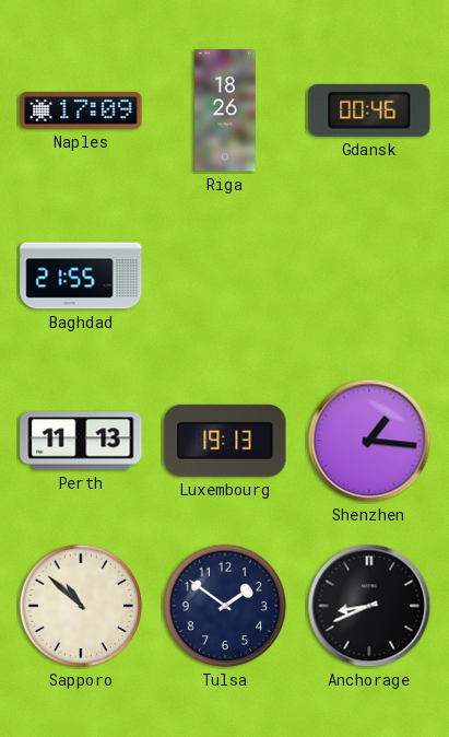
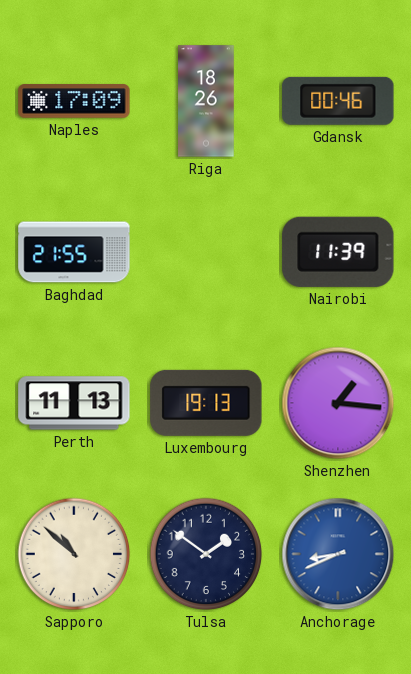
Nairobi: none -> 11:39
Anchorage dial: black -> blue
